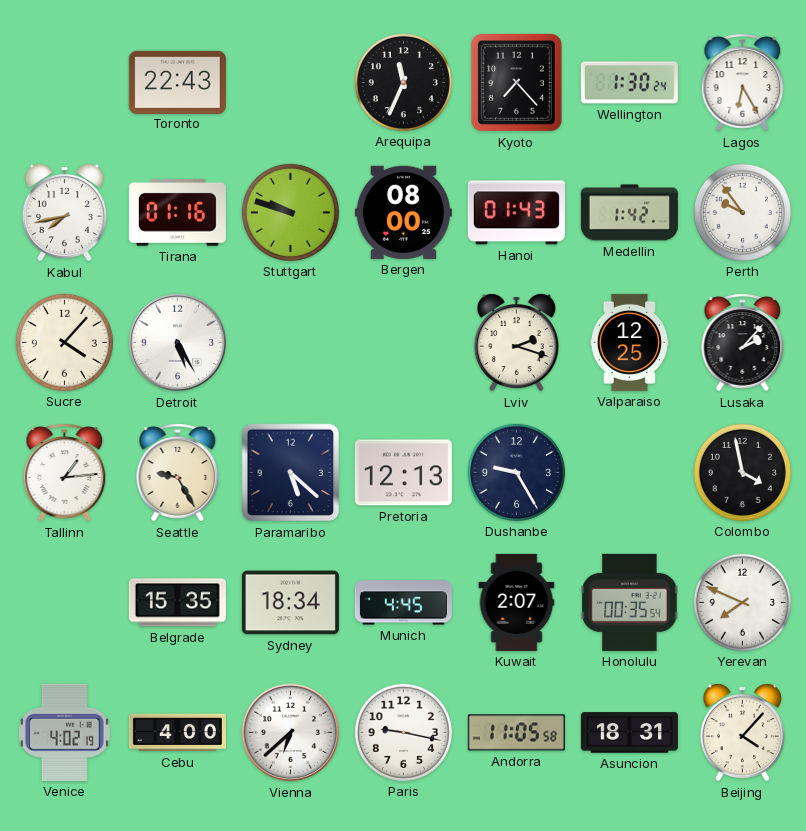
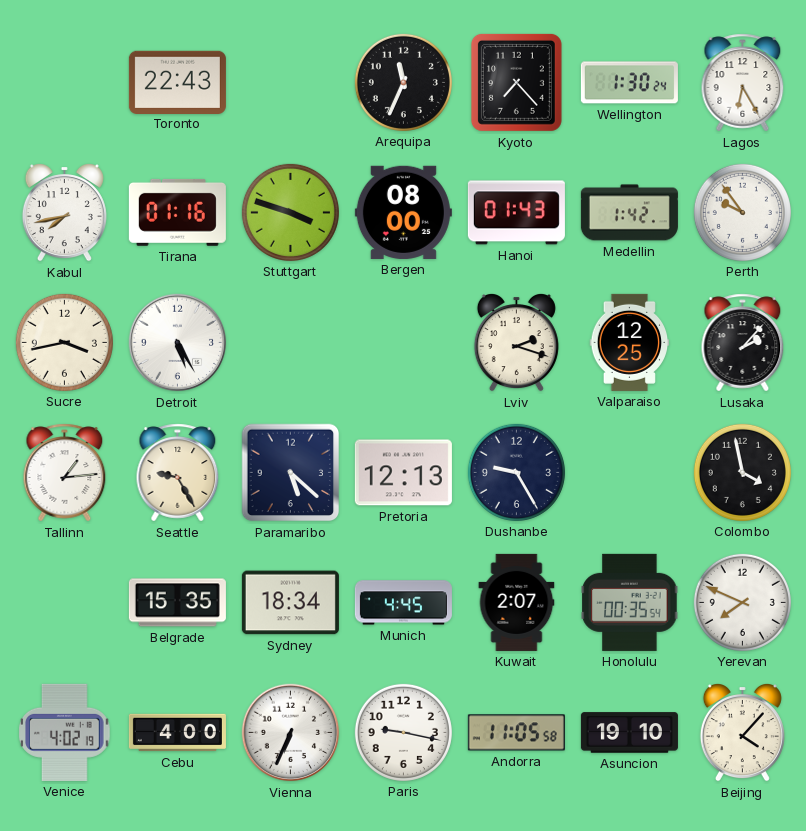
Stuttgart: 9:48 -> 3:48
Sucre: 4:07 -> 3:43
Vienna: 6:38 -> 6:34
Asuncion: 18:31 -> 19:10
